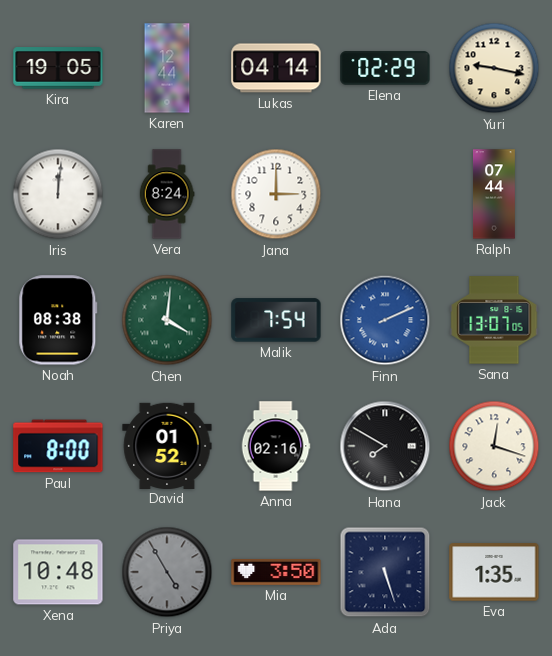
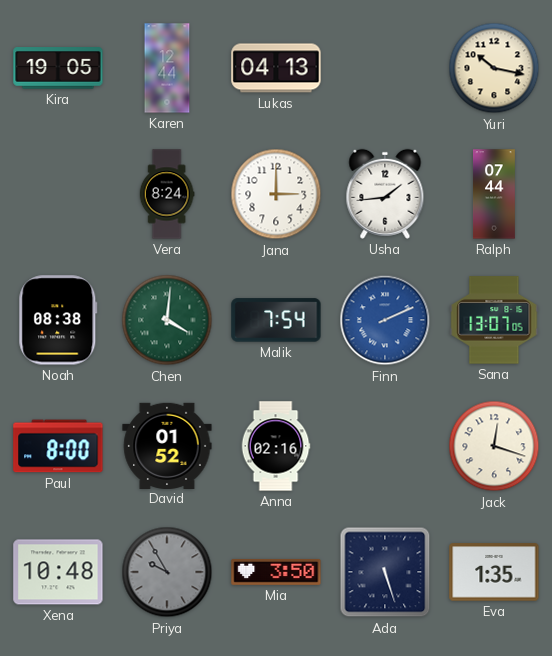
Lukas: 04:14 -> 04:13
Elena: 02:29 -> none
Yuri: 9:17 -> 10:17
Iris: 12:01 -> none
Usha: none -> 1:44
Hana: 7:50 -> none
Priya: 4:55 -> 9:55
